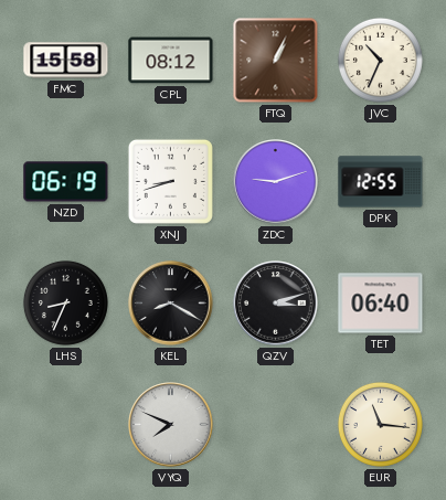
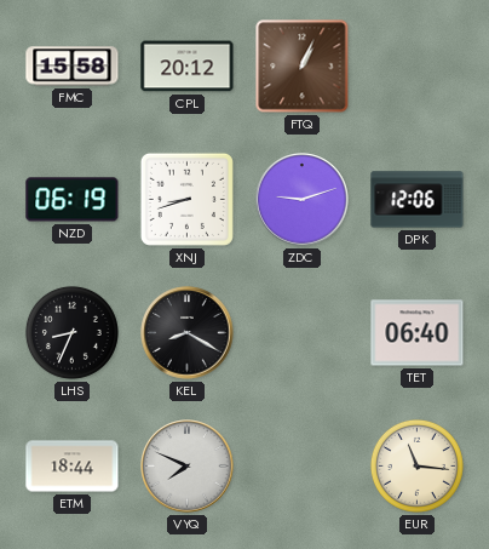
CPL: 08:12 -> 20:12
JVC: 10:34 -> none
DPK: 12:55 -> 12:06
QZV: 3:12 -> none
ETM: none -> 18:44
